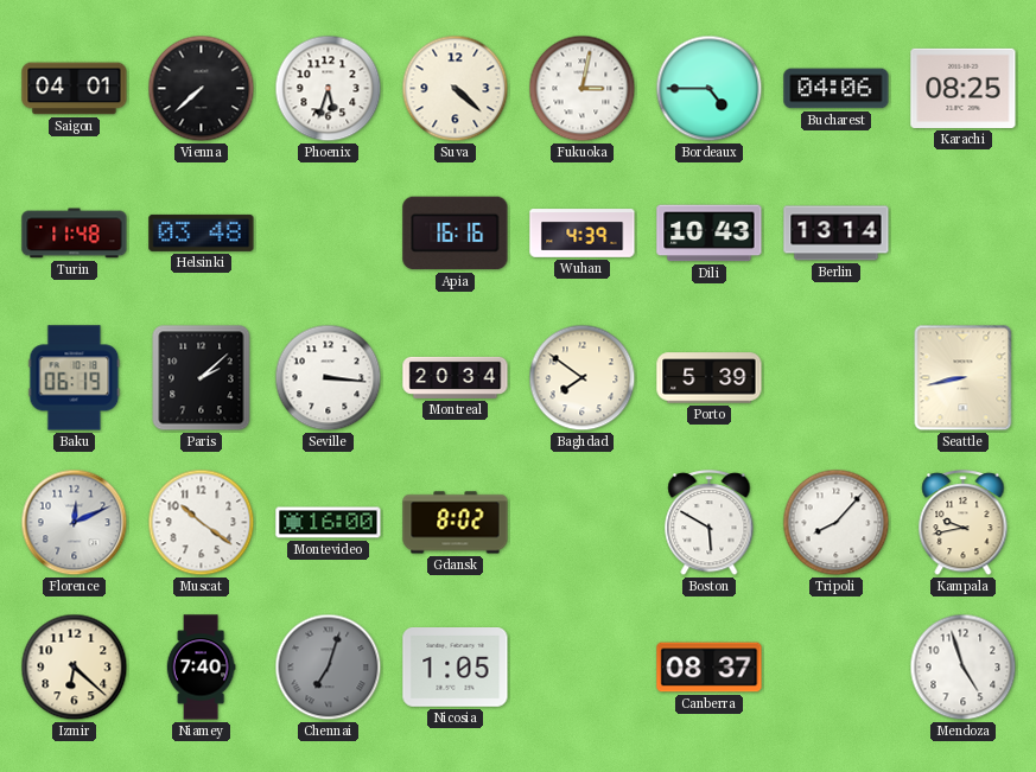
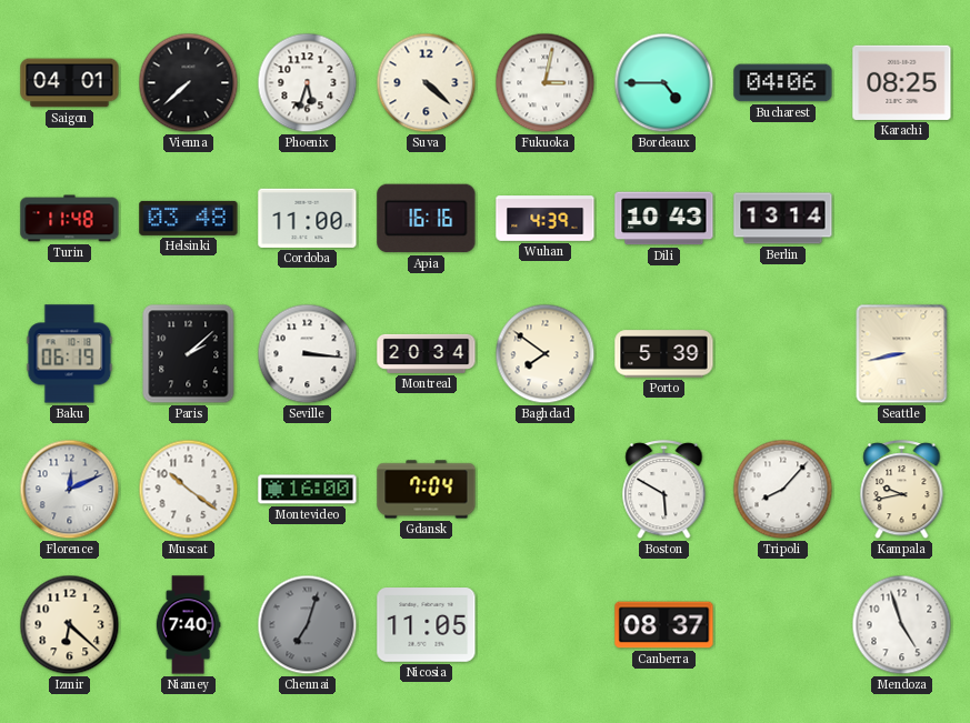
Cordoba: none -> 11:00
Gdansk: 8:02 -> 7:04
Nicosia: 1:05 -> 11:05
